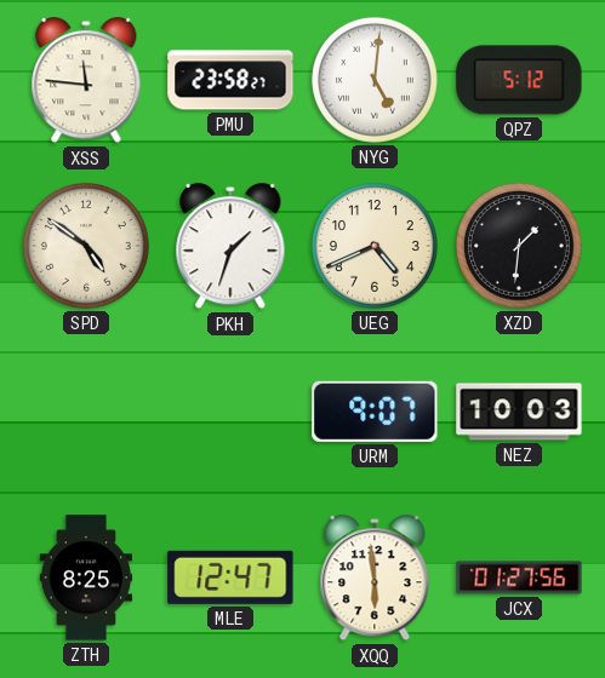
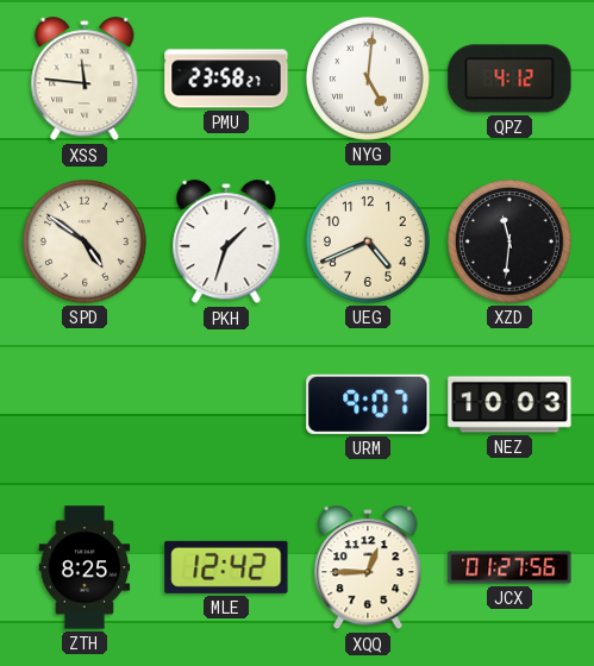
QPZ: 5:12 -> 4:12
XZD: 1:31 -> 11:31
MLE: 12:47 -> 12:42
XQQ: 5:59 -> 12:45
